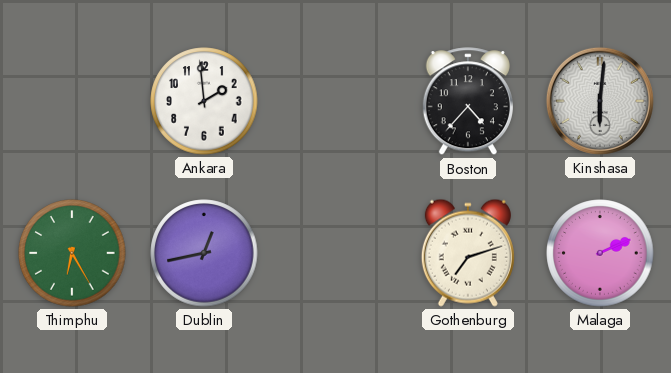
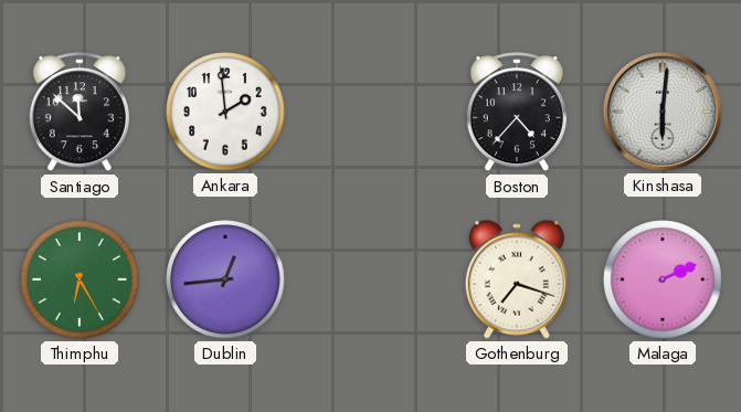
Santiago: none -> 11:52
Dublin: 12:43 -> 12:44
Gothenburg: 7:12 -> 7:18
